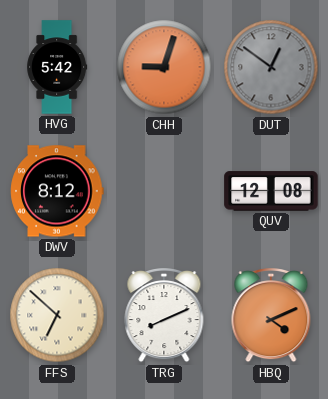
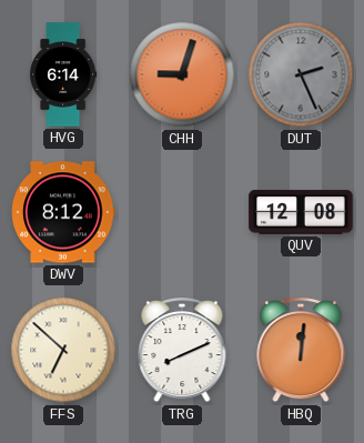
HVG: 5:42 -> 6:14
DUT: 12:51 -> 2:26
HBQ: 4:11 -> 12:01
